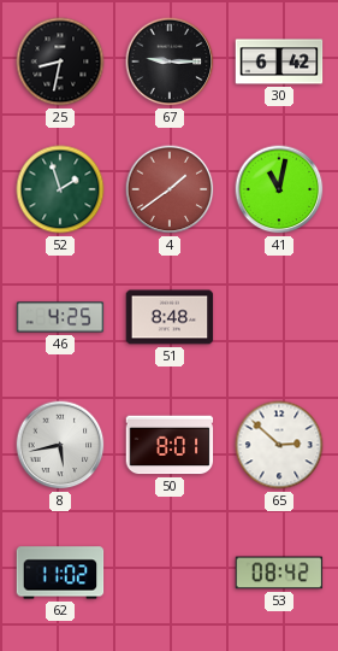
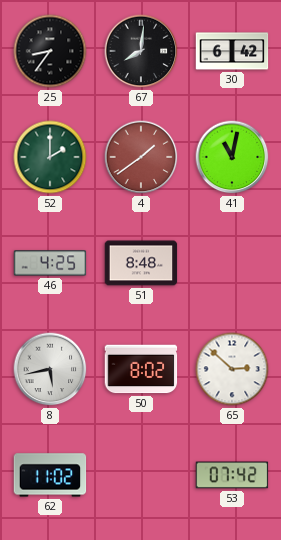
25: 8:32 -> 8:36
67: 9:15 -> 8:01
52: 1:57 -> 2:00
50: 8:01 -> 8:02
53: 08:42 -> 07:42
